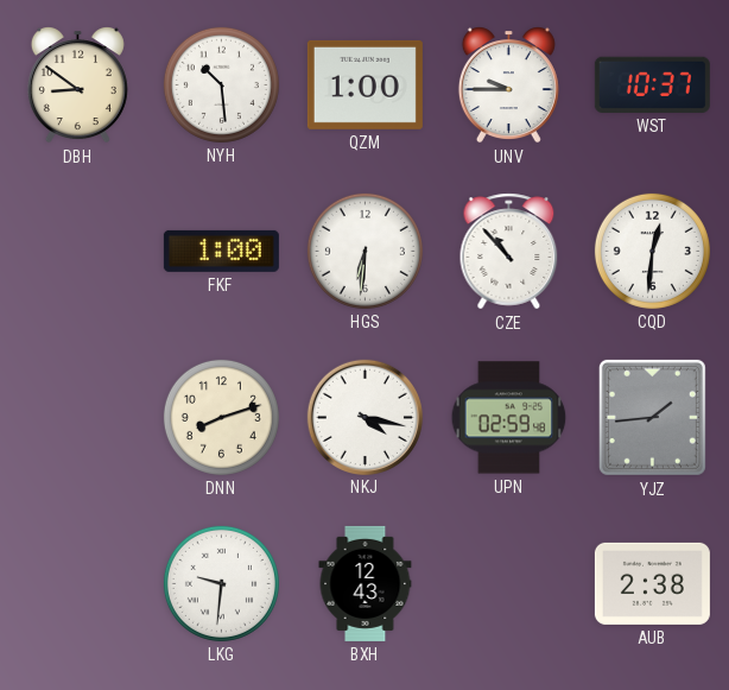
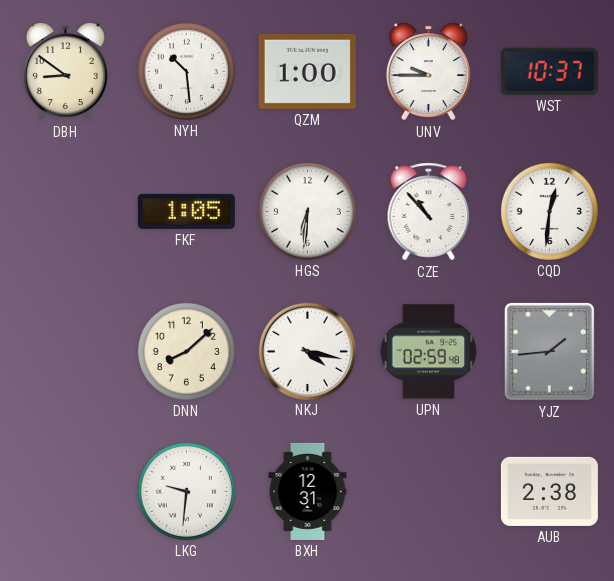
FKF: 1:00 -> 1:05
DNN: 8:12 -> 8:08
BXH: 12:43 -> 12:31
